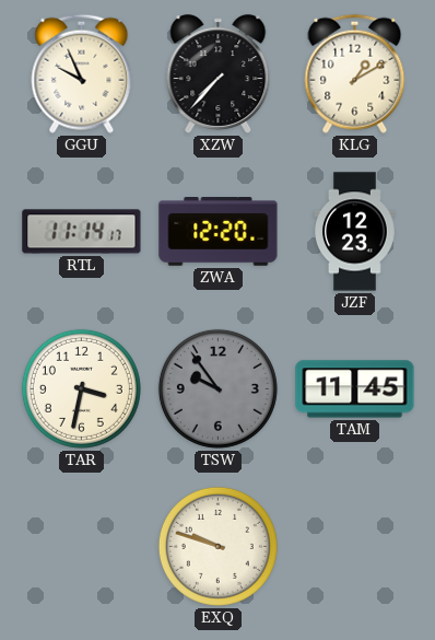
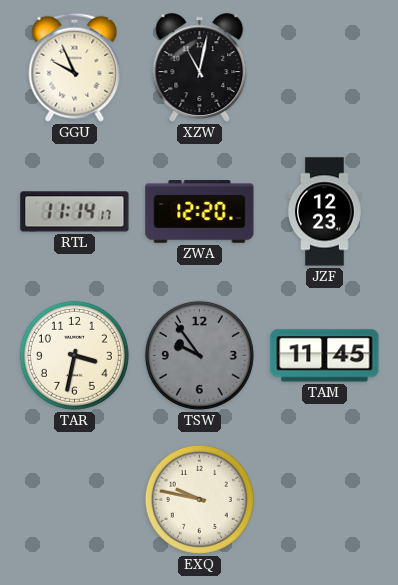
XZW: 7:37 -> 11:02
KLG: 1:10 -> none
EXQ: 9:48 -> 9:47
